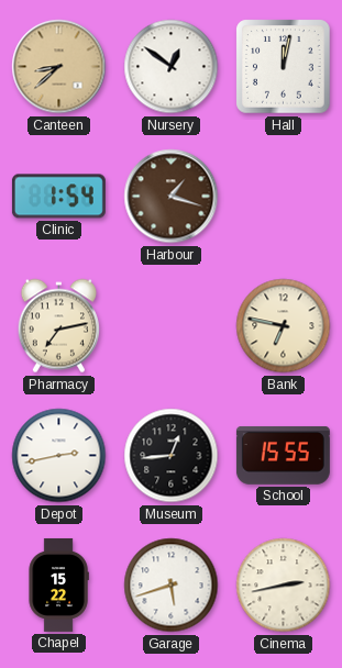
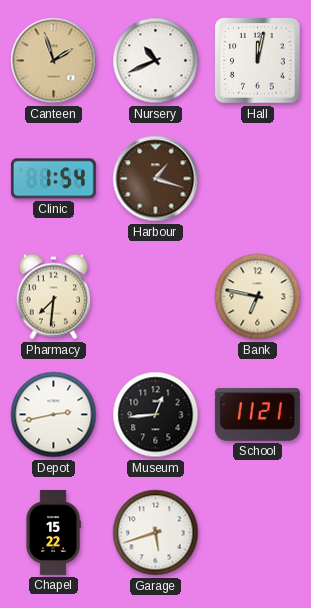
Canteen: 8:38 -> 1:57
Nursery: 12:51 -> 10:41
Pharmacy: 7:13 -> 7:31
School: 15:55 -> 11:21
Cinema: 2:43 -> none
